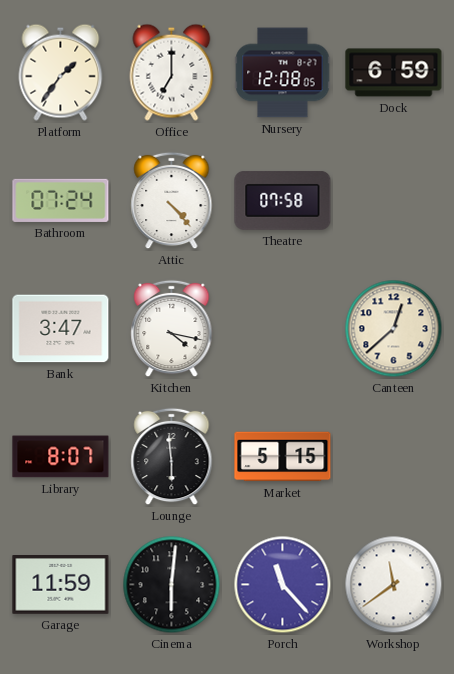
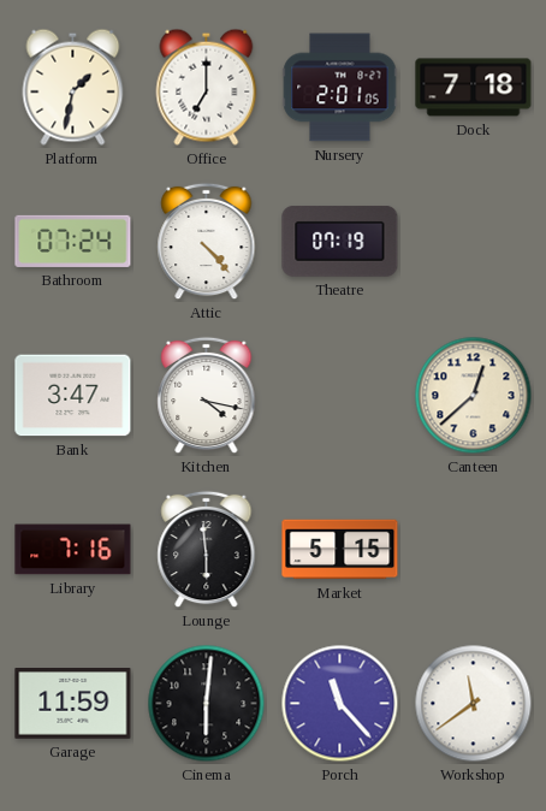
Platform: 1:36 -> 1:32
Nursery: 12:08 -> 2:01
Dock: 6:59 -> 7:18
Theatre: 07:58 -> 07:19
Library: 8:07 -> 7:16
